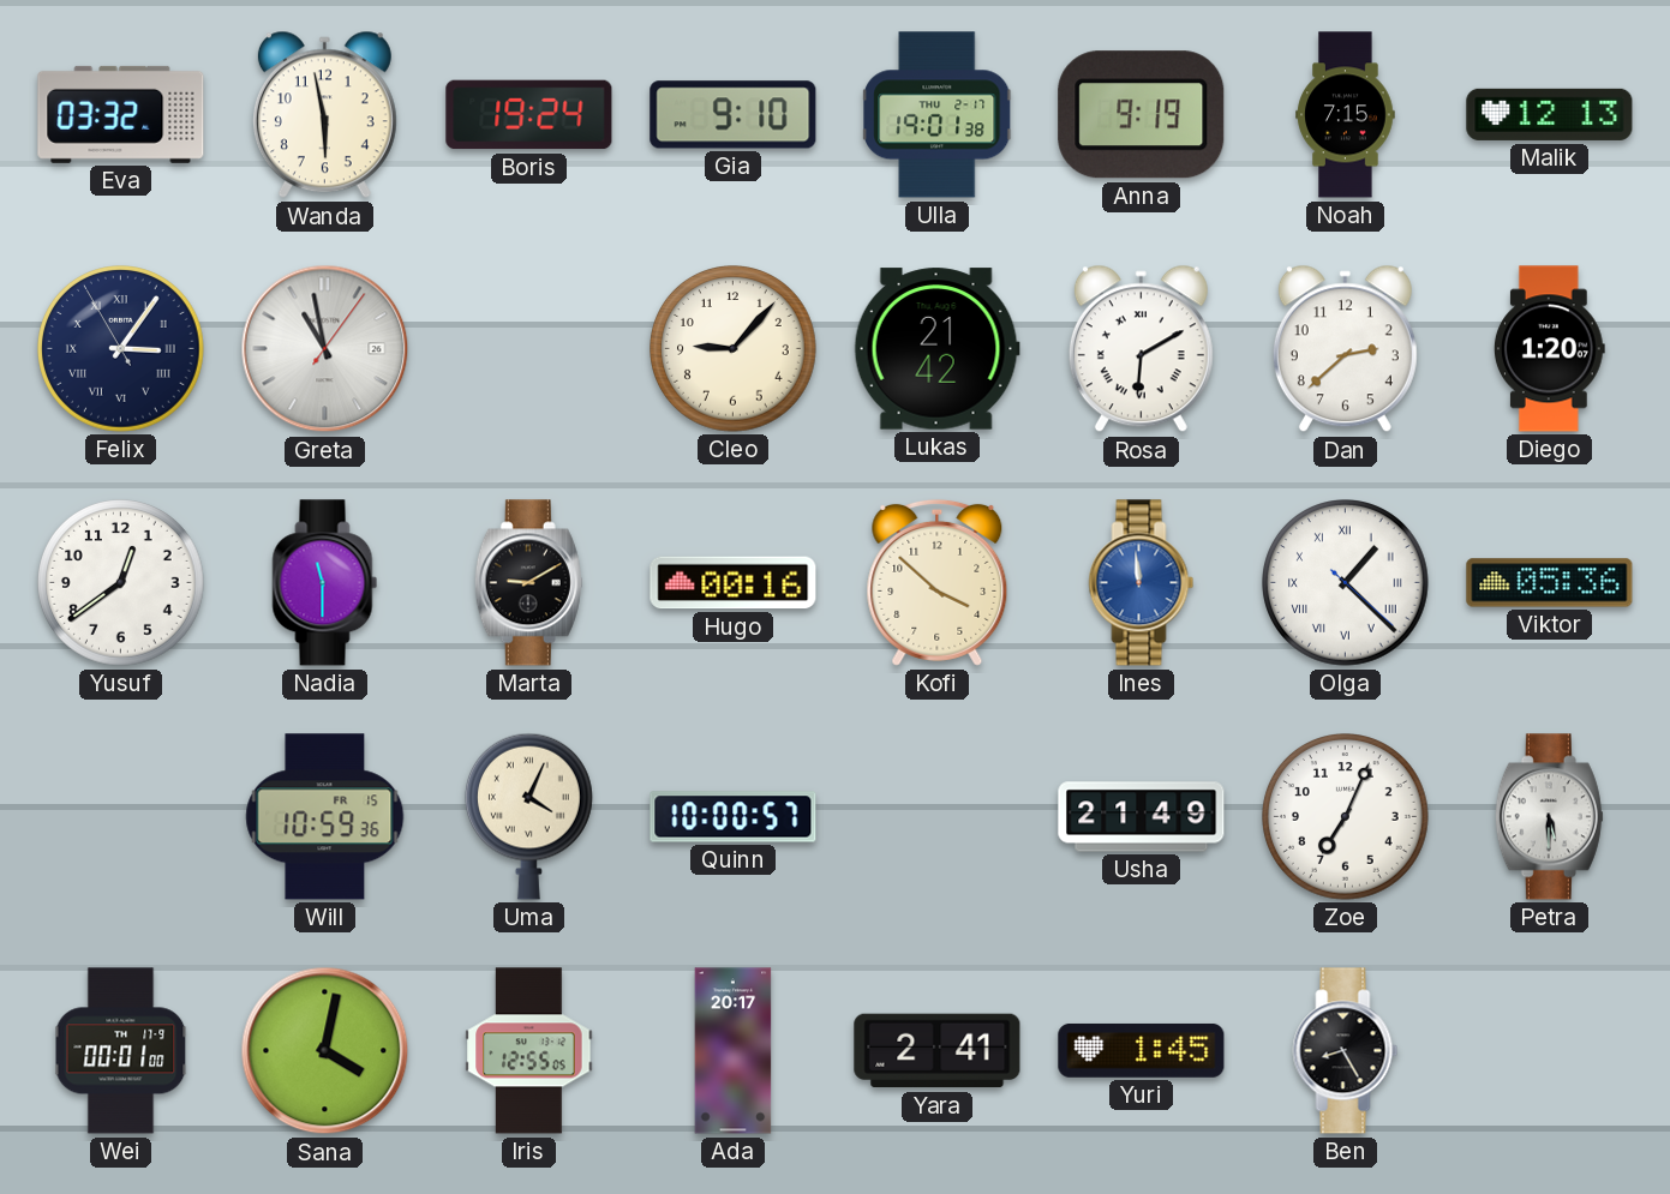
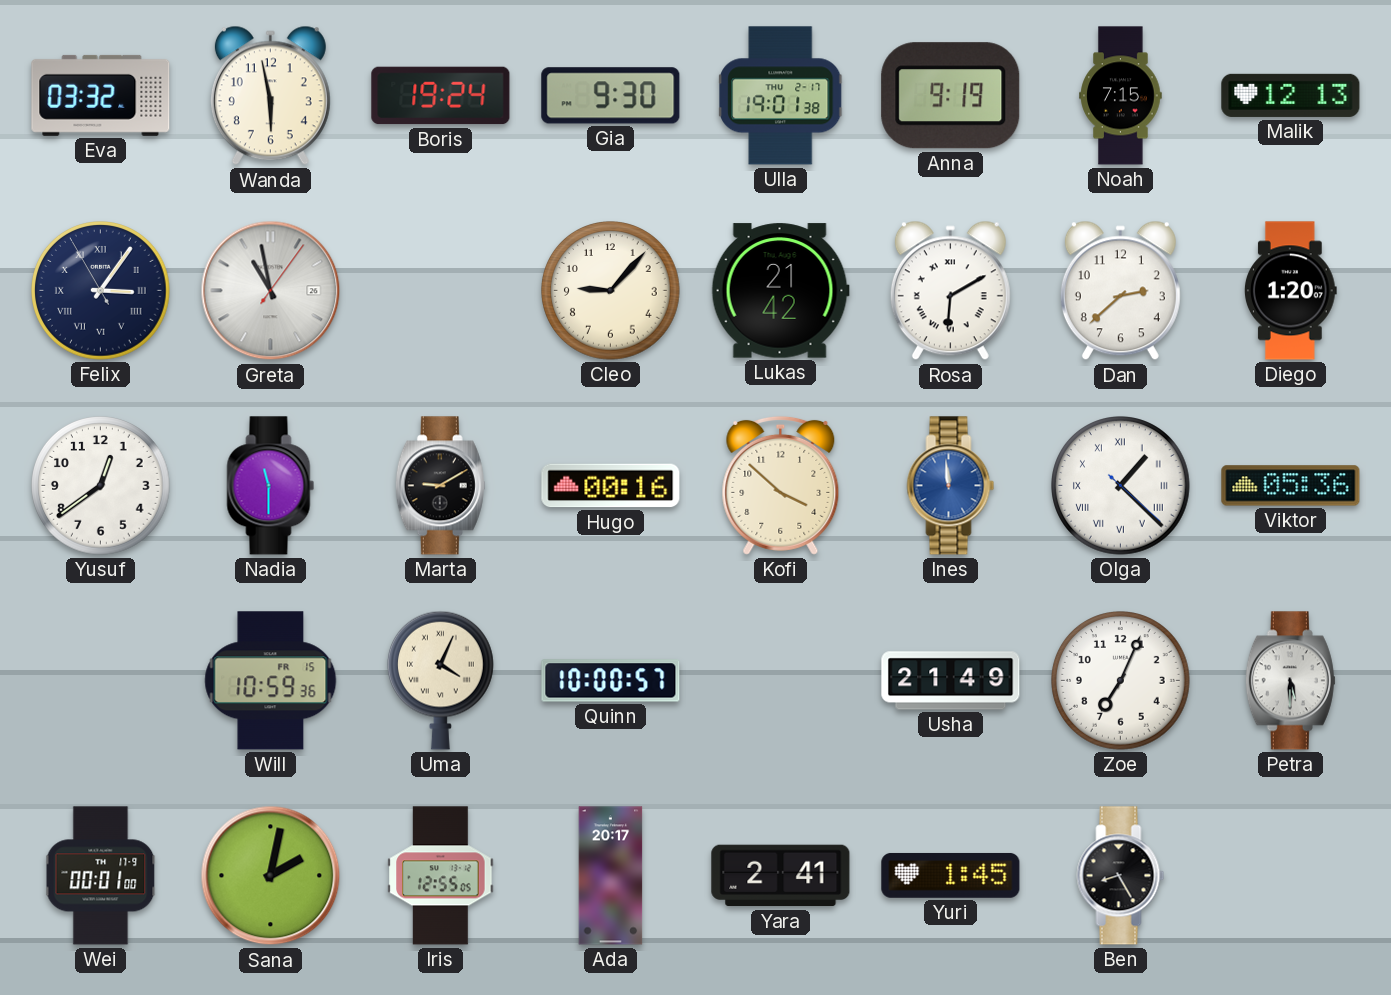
Gia: 9:10 -> 9:30
Sana: 4:02 -> 2:02
